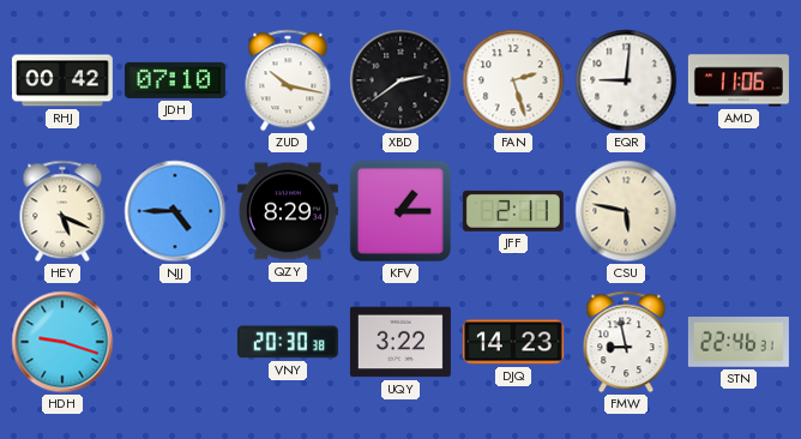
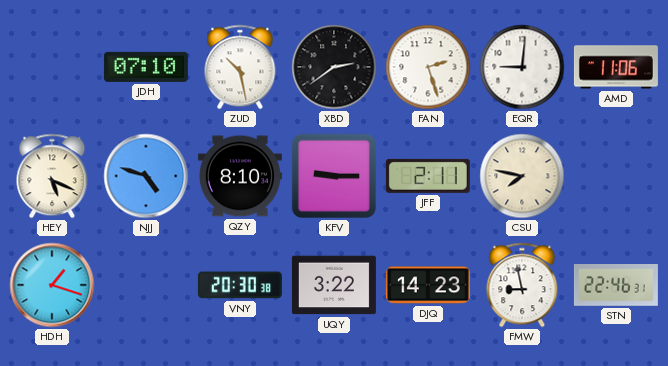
RHJ: 00:42 -> none
ZUD: 10:17 -> 10:28
NJJ: 4:45 -> 4:48
QZY: 8:29 -> 8:10
KFV: 1:15 -> 9:15
CSU: 5:47 -> 7:47
HDH: 9:18 -> 1:18
